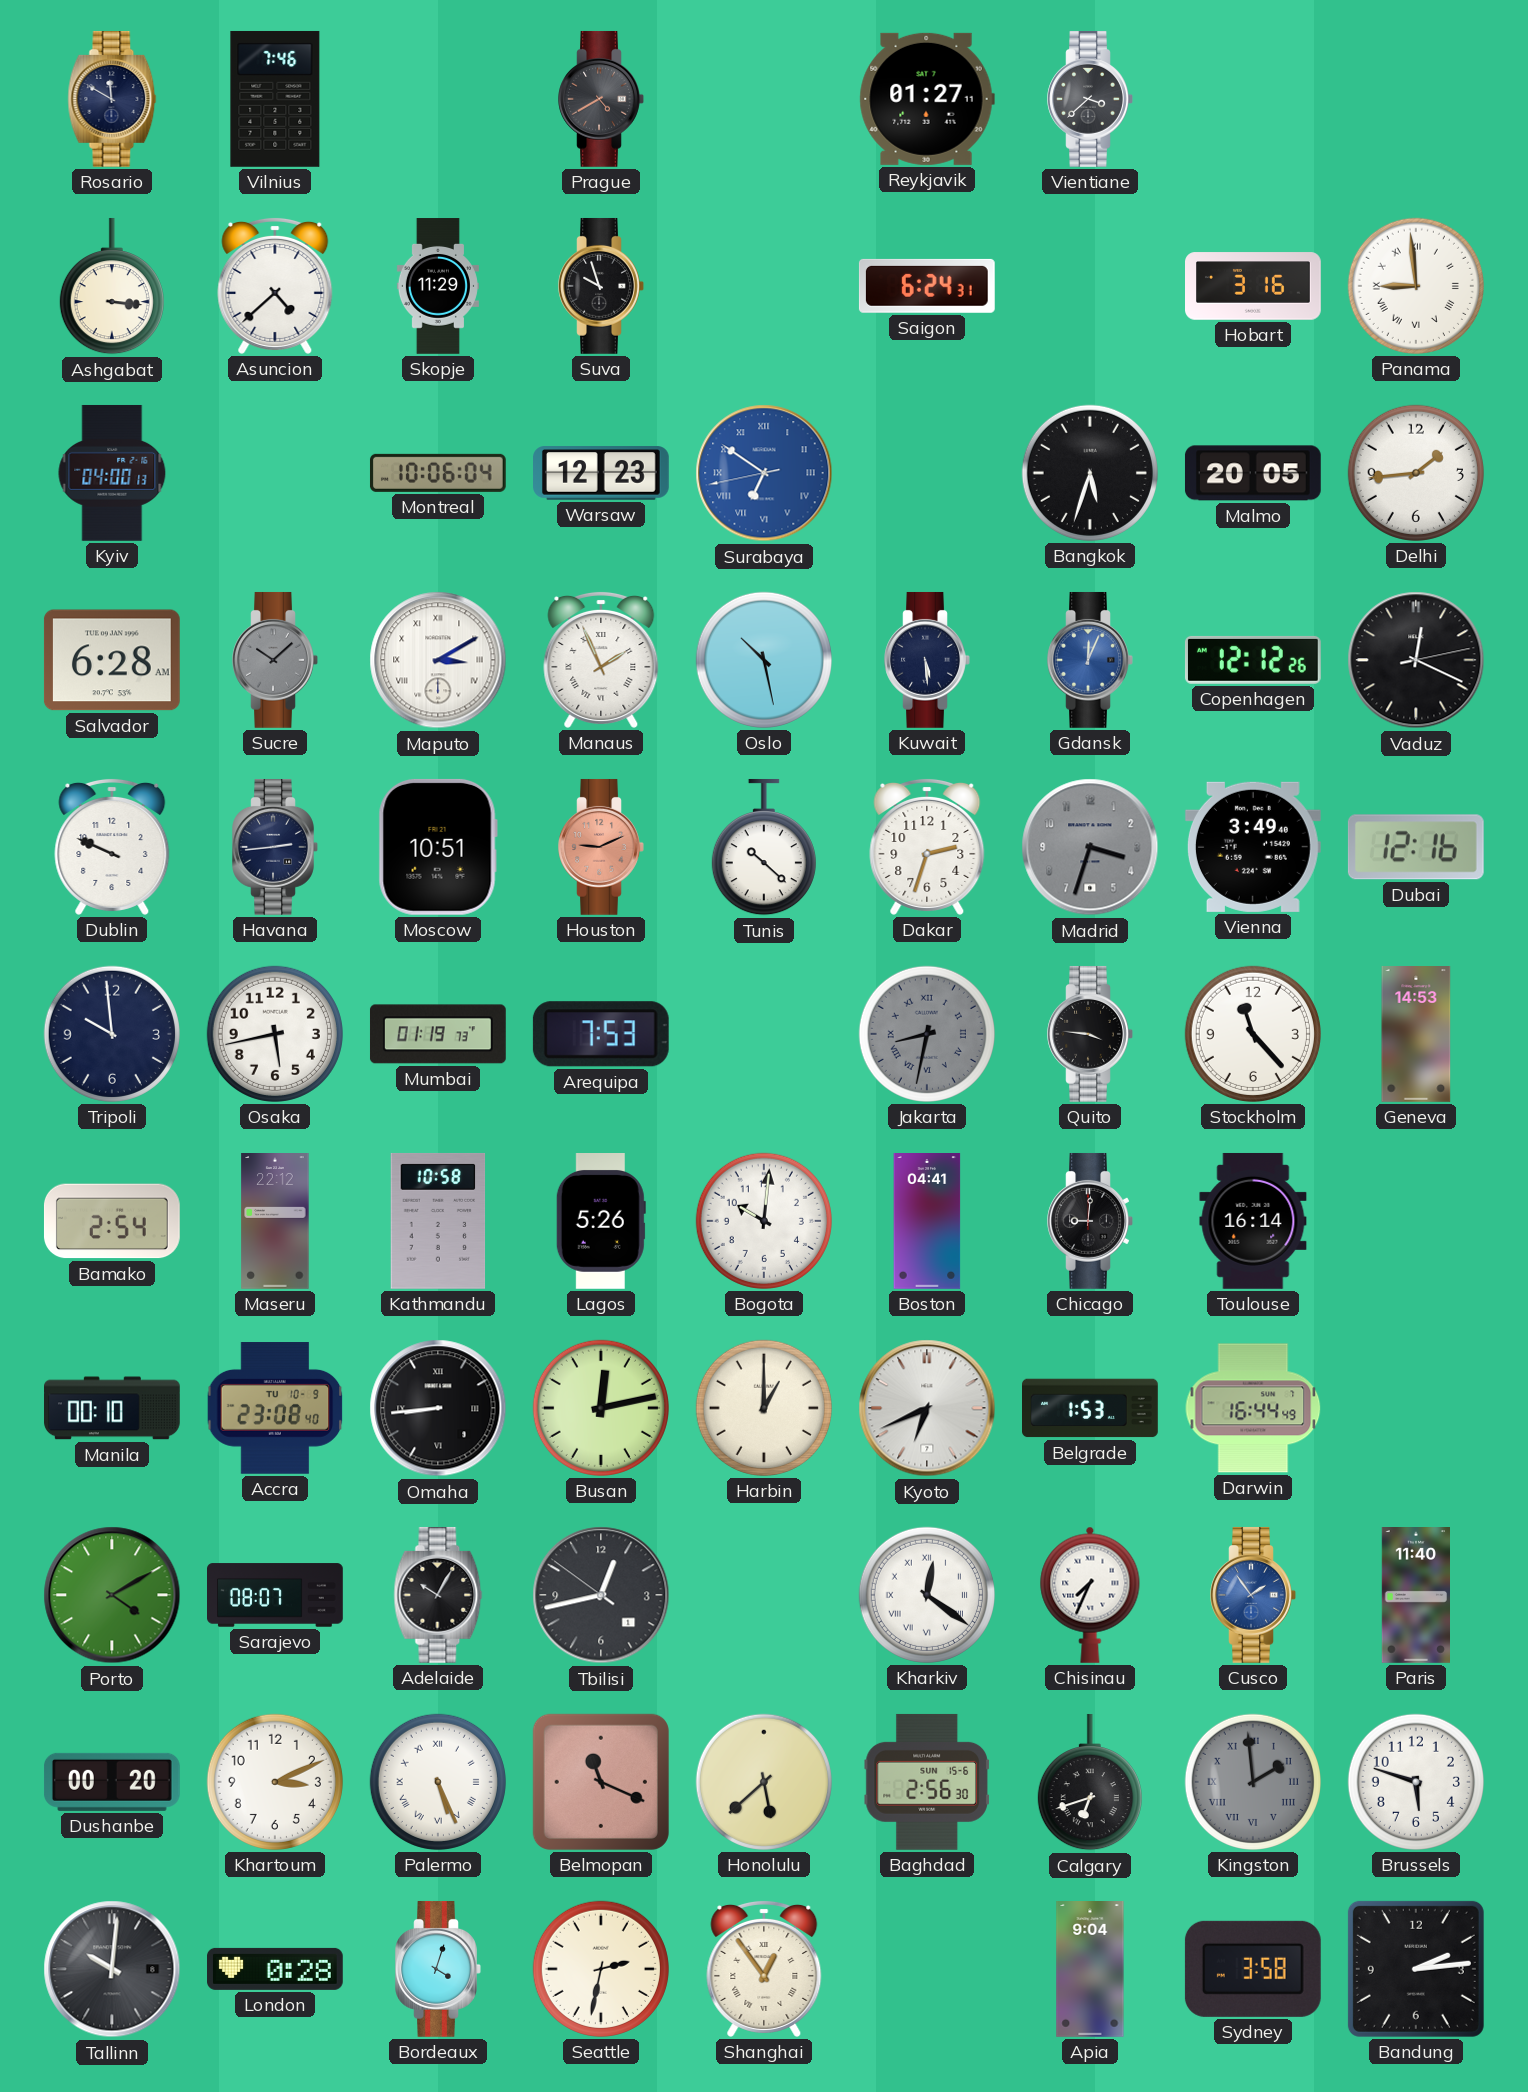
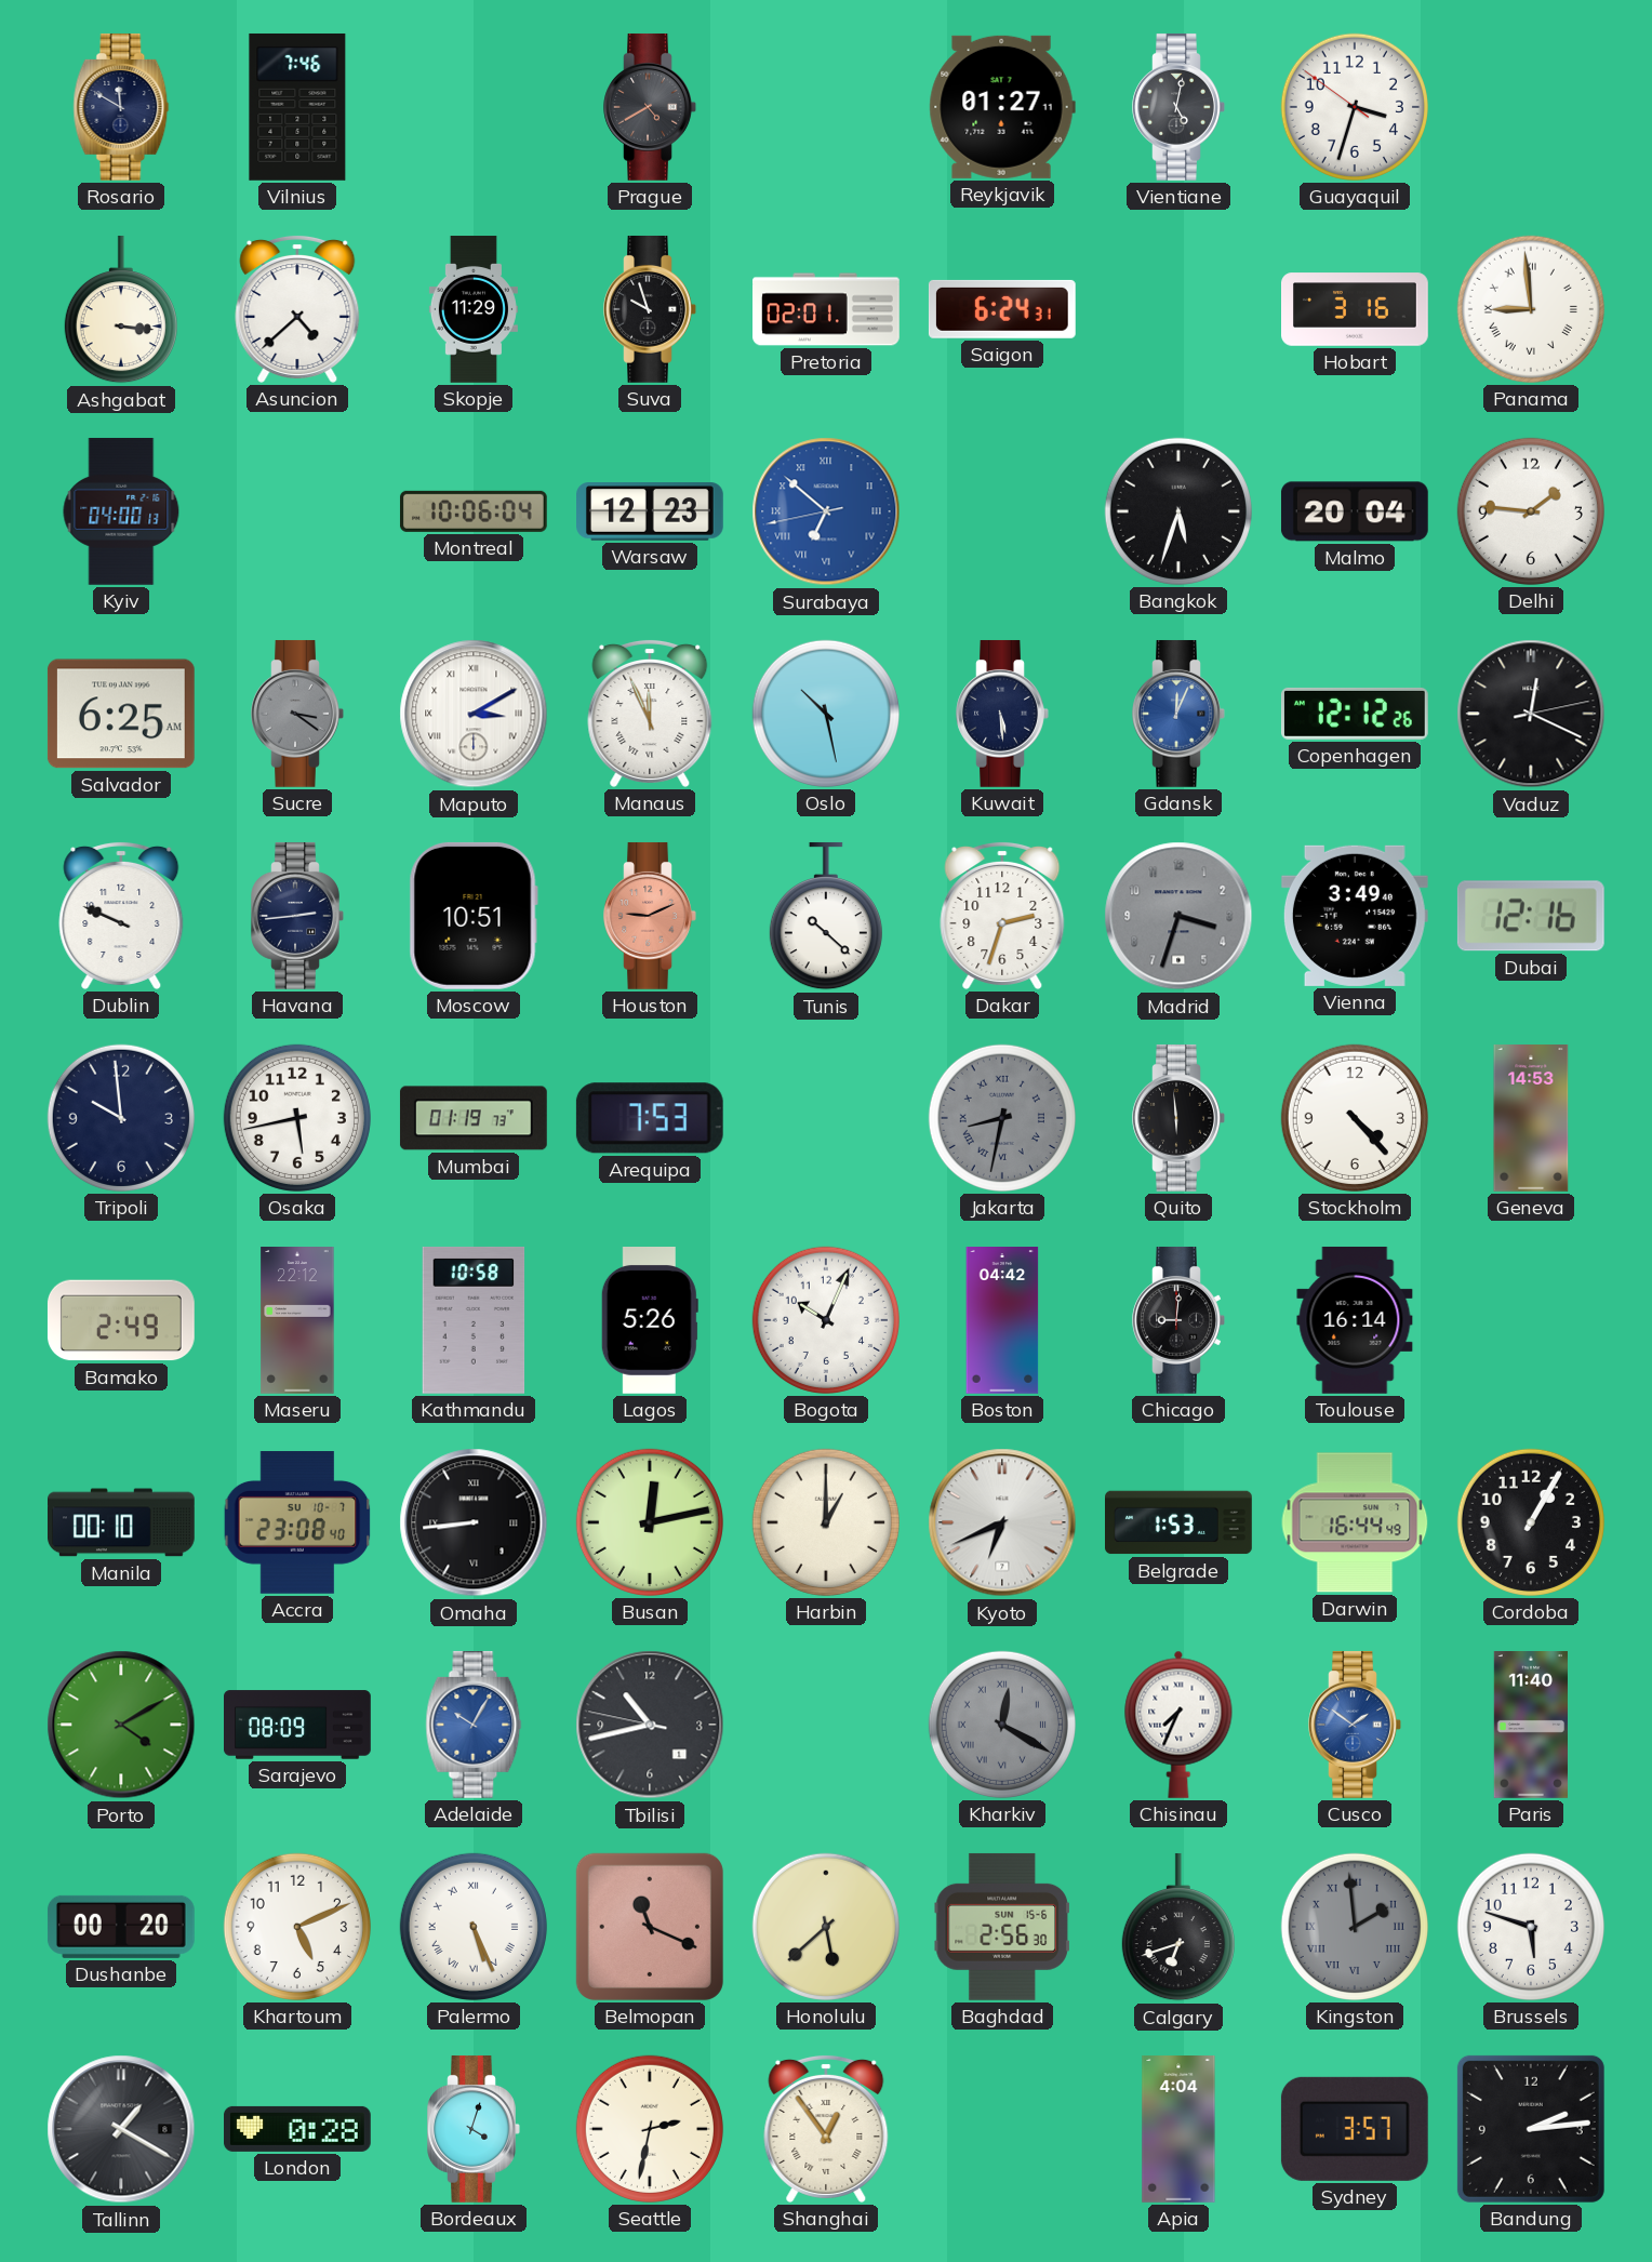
Vientiane: 3:38 -> 5:02
Guayaquil: none -> 3:32
Pretoria: none -> 02:01
Surabaya: 6:50 -> 6:51
Malmo: 20:05 -> 20:04
Delhi: 1:44 -> 1:46
Salvador: 6:28 -> 6:25
Sucre: 10:08 -> 3:21
Manaus: 1:56 -> 11:56
Quito: 3:46 -> 5:59
Stockholm: 11:23 -> 4:23
Bamako: 2:54 -> 2:49
Bogota: 10:01 -> 10:04
Boston: 04:41 -> 04:42
Accra date: TU 10-9 -> SU 10-7
Cordoba: none -> 1:05
Sarajevo: 08:07 -> 08:09
Adelaide dial: black -> blue
Tbilisi: 12:42 -> 10:42
Kharkiv: 12:21 -> 12:20
Kharkiv dial: white -> grey
Cusco: 1:54 -> 1:51
Khartoum: 3:11 -> 5:11
Tallinn: 10:01 -> 1:20
Apia: 9:04 -> 4:04
Sydney: 3:58 -> 3:57
